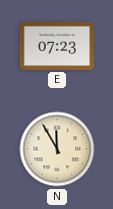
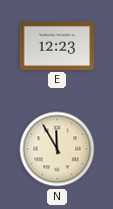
E: 07:23 -> 12:23
